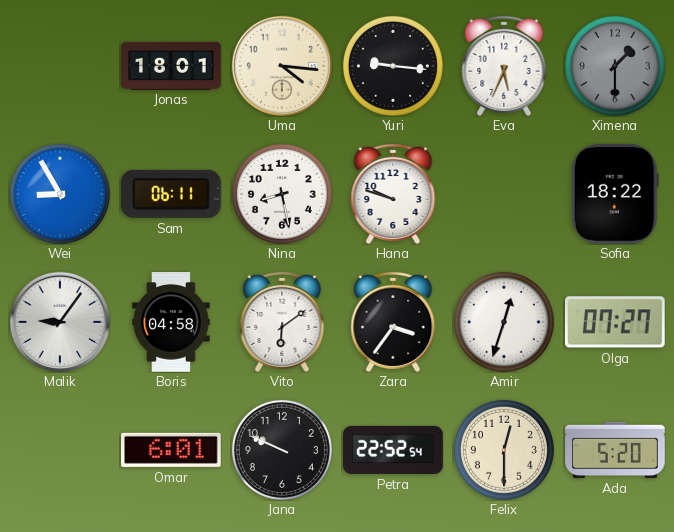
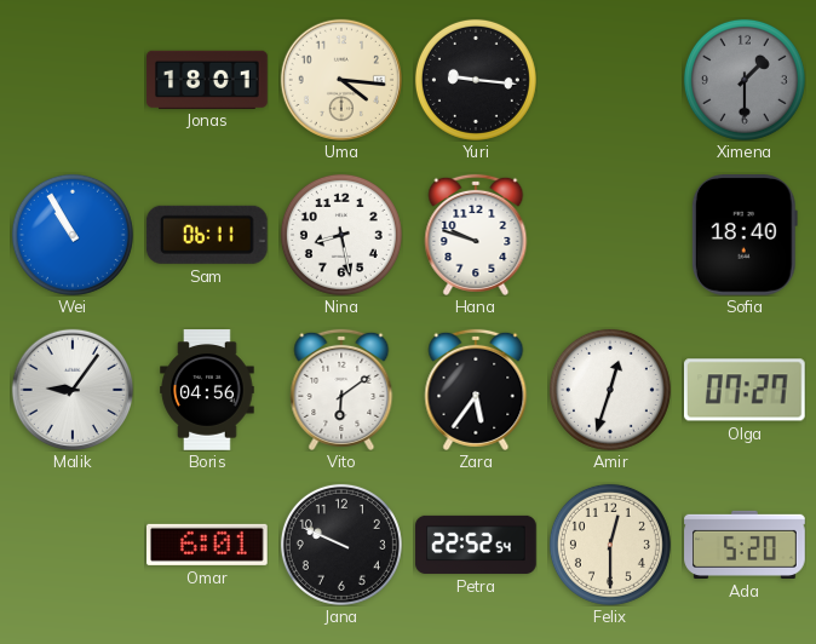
Eva: 5:34 -> none
Wei: 8:55 -> 10:55
Sofia: 18:22 -> 18:40
Boris: 04:58 -> 04:56
Zara: 3:36 -> 5:36
